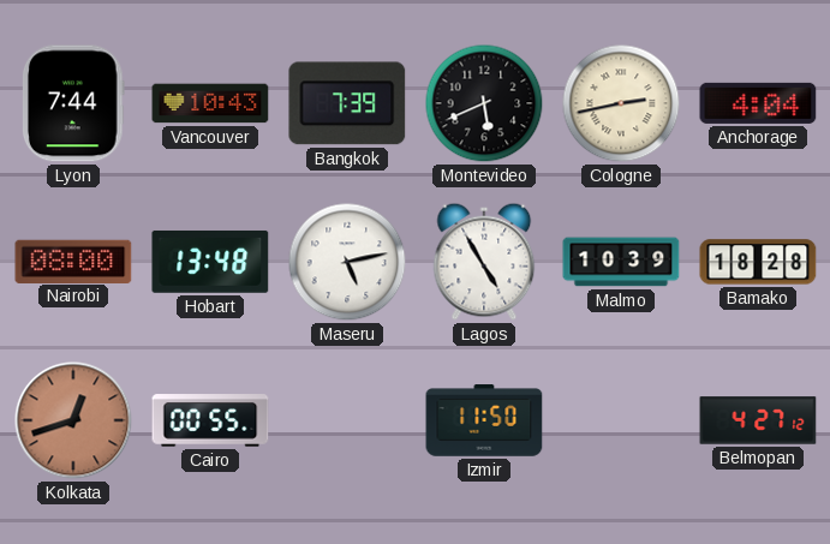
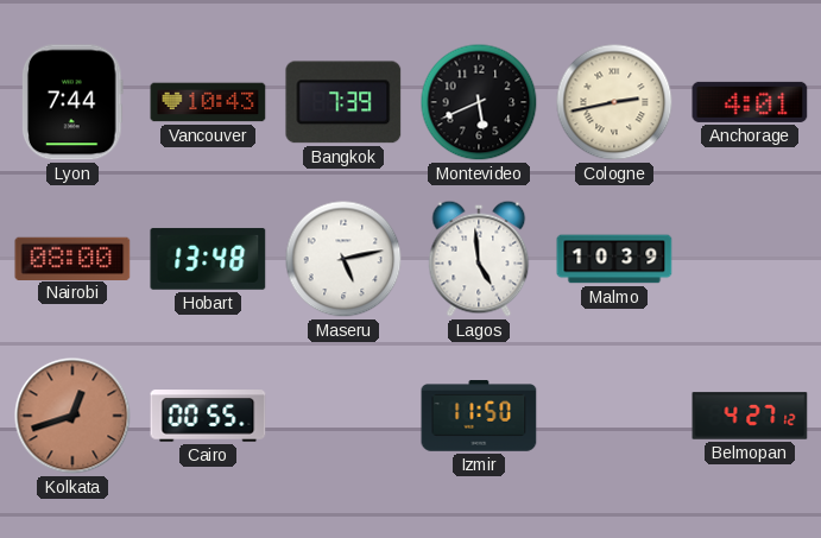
Anchorage: 4:04 -> 4:01
Lagos: 4:55 -> 4:59
Bamako: 18:28 -> none
